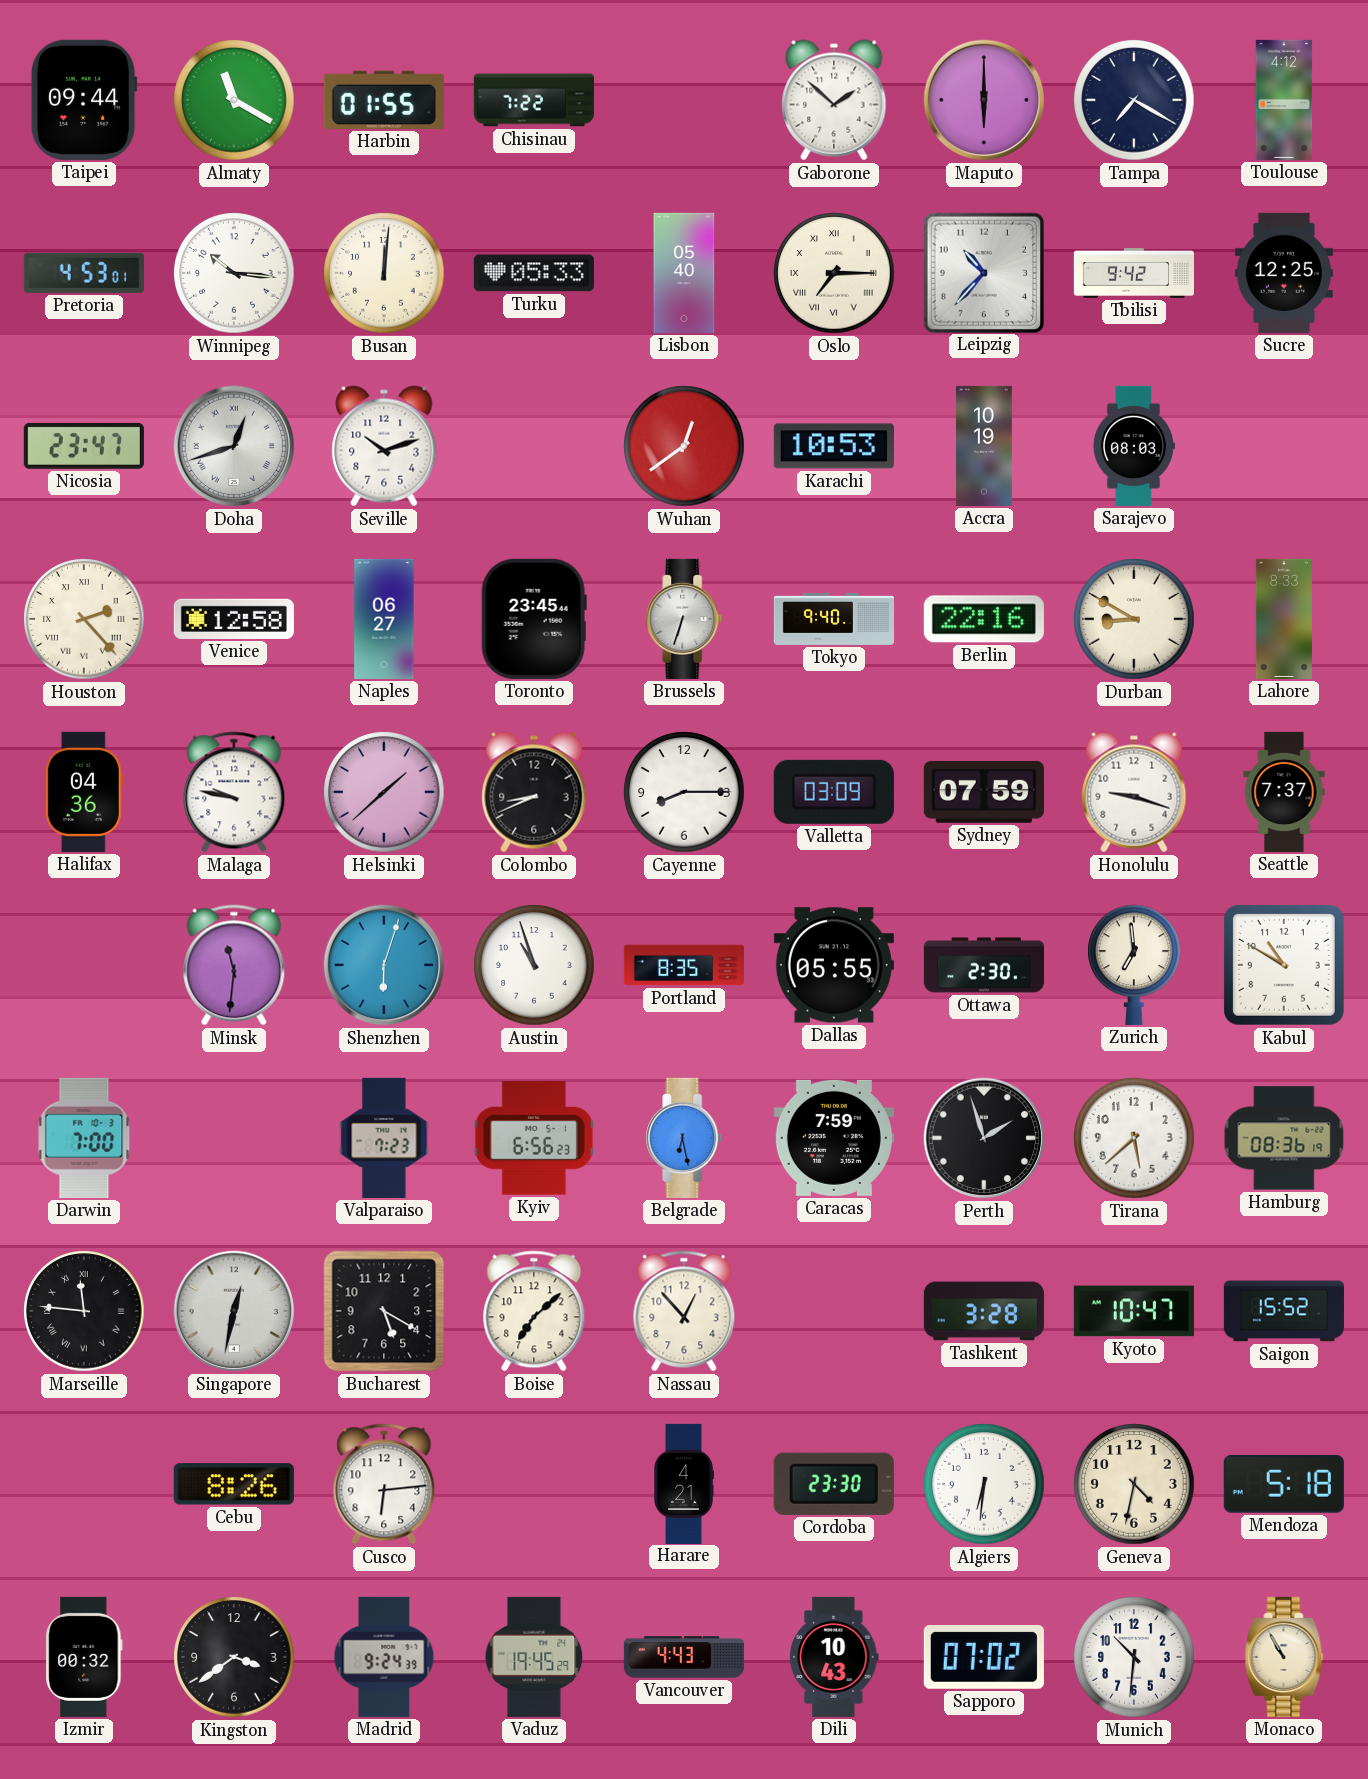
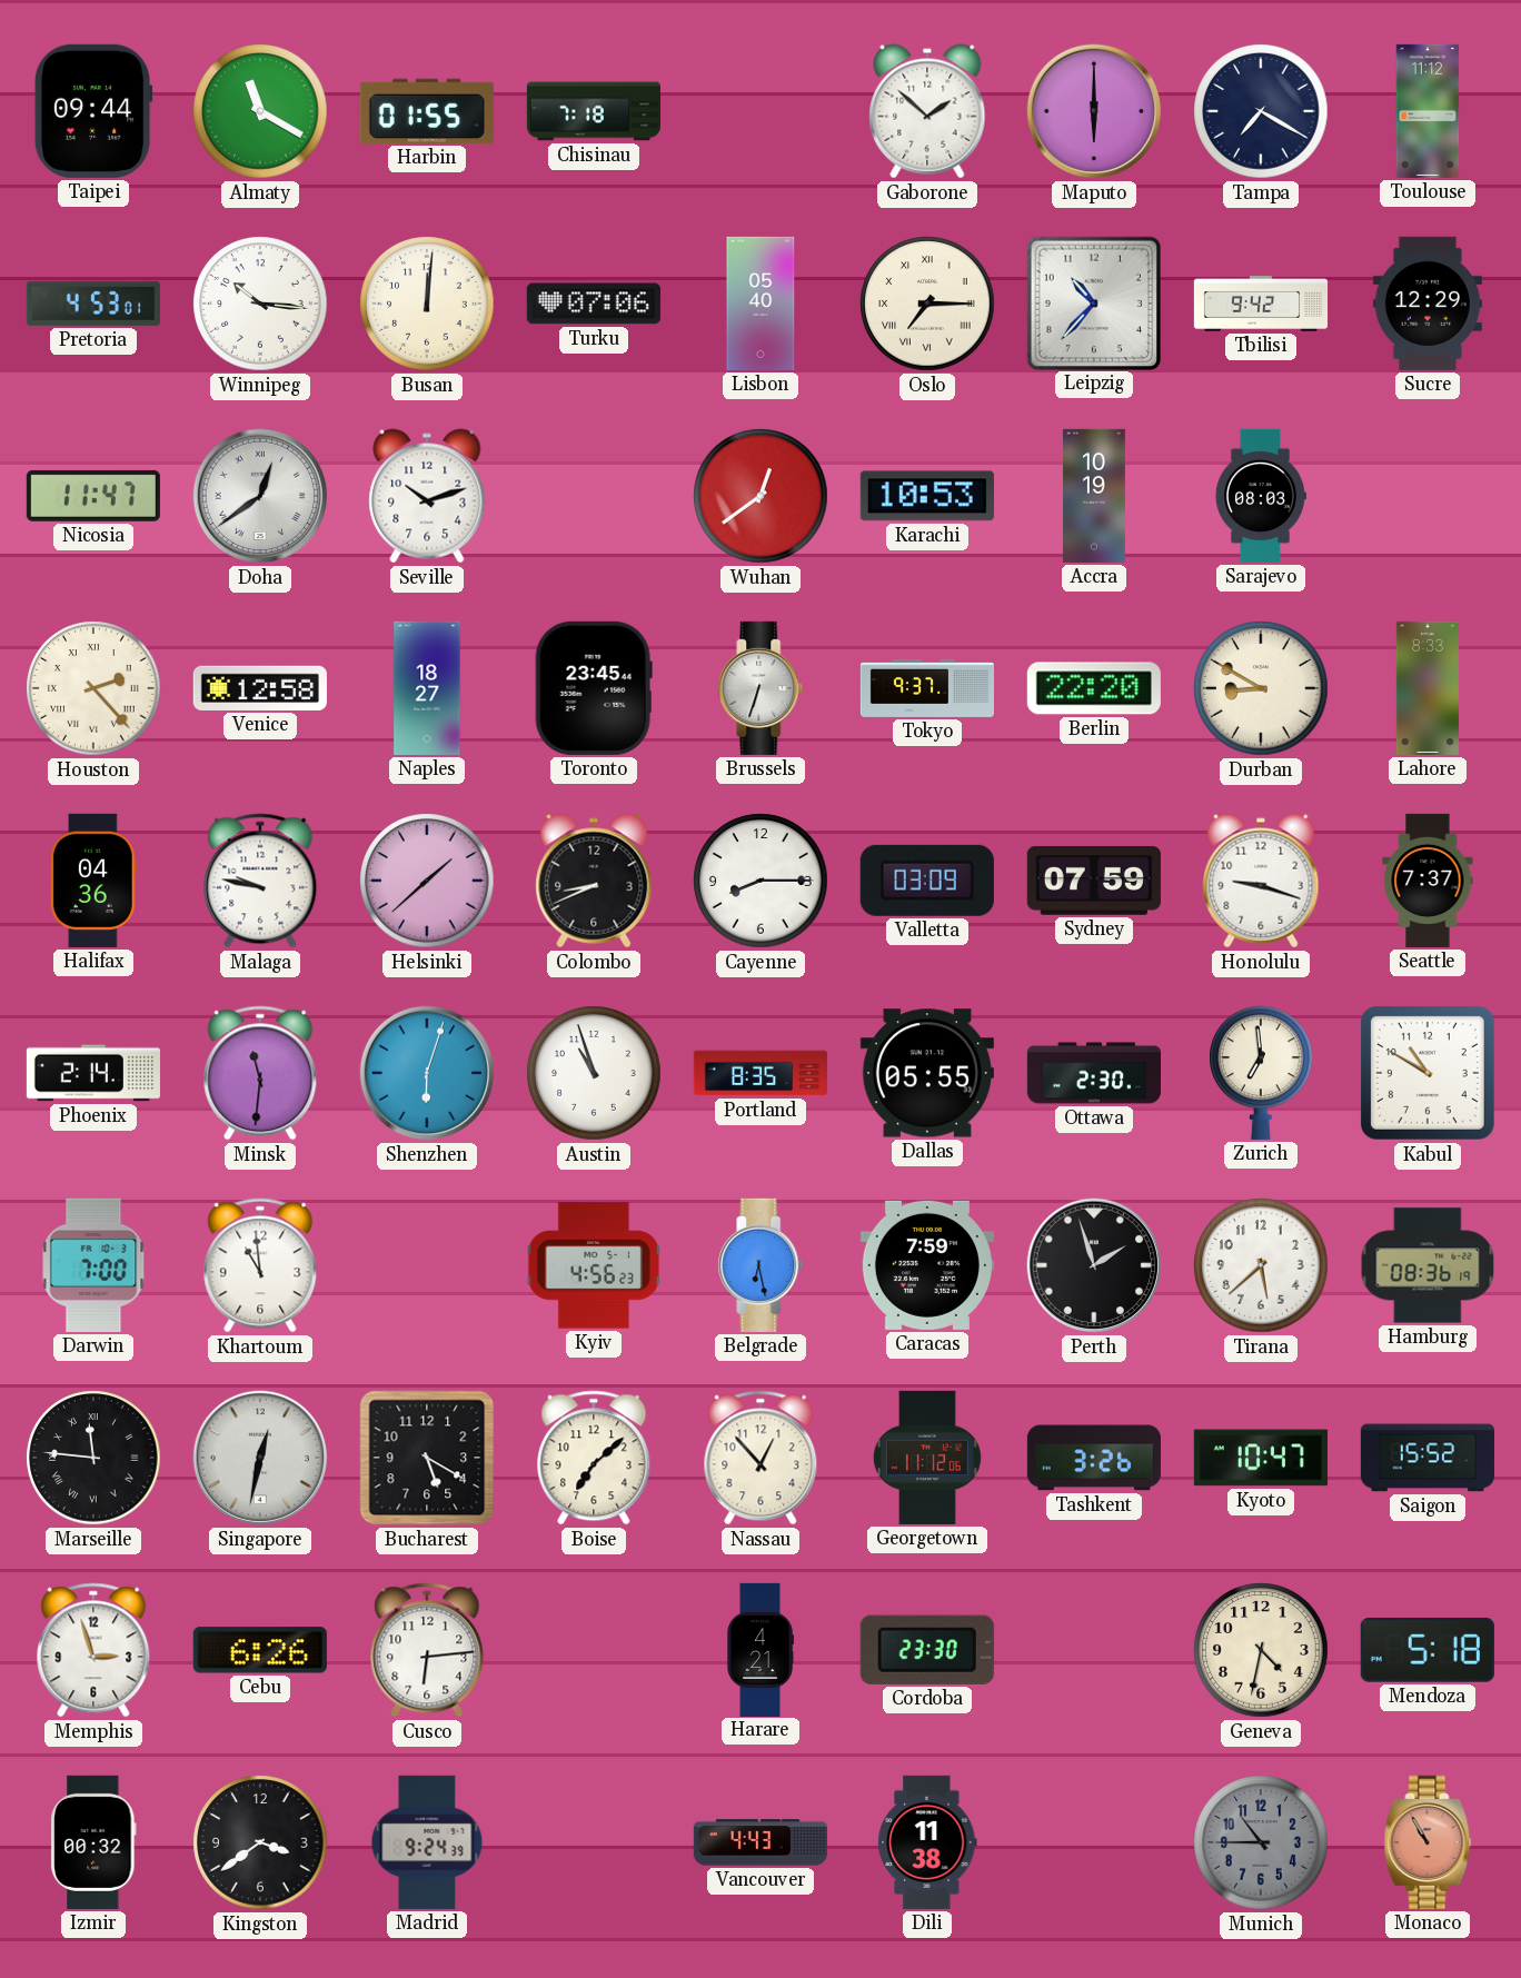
Chisinau: 7:22 -> 7:18
Toulouse: 4:12 -> 11:12
Turku: 05:33 -> 07:06
Sucre: 12:25 -> 12:29
Nicosia: 23:47 -> 11:47
Doha: 12:42 -> 12:39
Naples: 06:27 -> 18:27
Tokyo: 9:40 -> 9:37
Berlin: 22:16 -> 22:20
Phoenix: none -> 2:14
Khartoum: none -> 10:59
Valparaiso: 7:23 -> none
Kyiv: 6:56 -> 4:56
Georgetown: none -> 11:12
Tashkent: 3:28 -> 3:26
Memphis: none -> 2:57
Cebu: 8:26 -> 6:26
Algiers: 6:31 -> none
Vaduz: 19:45 -> none
Dili: 10:43 -> 11:38
Sapporo: 07:02 -> none
Munich: 10:31 -> 10:45
Munich dial: white -> grey
Monaco dial: cream -> salmon
